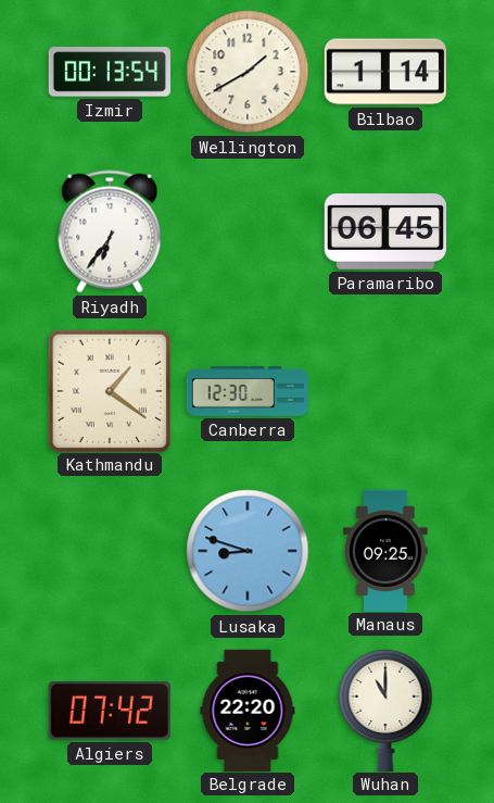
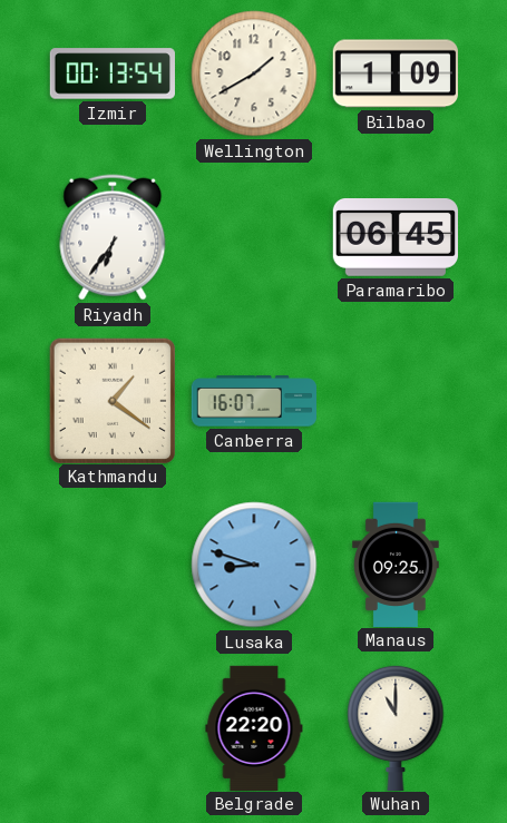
Bilbao: 1:14 -> 1:09
Canberra: 12:30 -> 16:07
Algiers: 07:42 -> none
